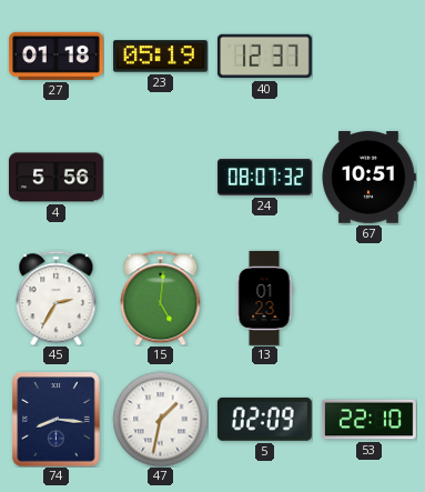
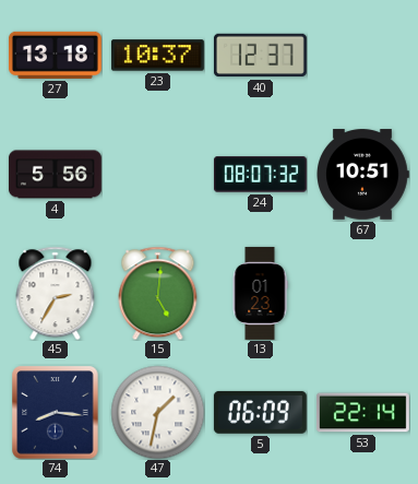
27: 01:18 -> 13:18
23: 05:19 -> 10:37
5: 02:09 -> 06:09
53: 22:10 -> 22:14
